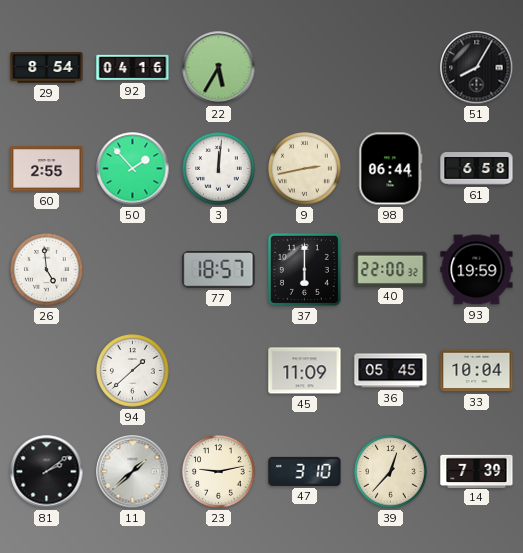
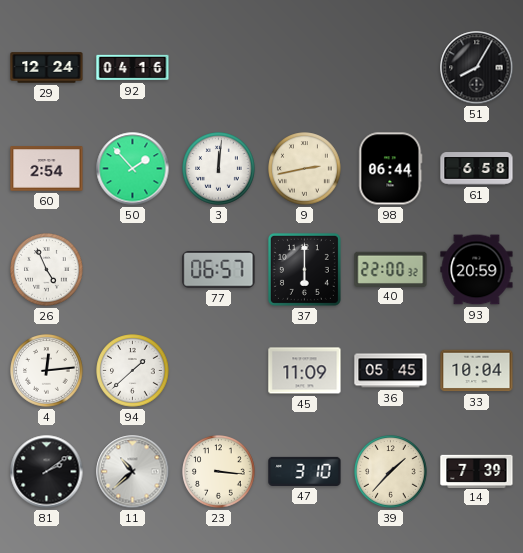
29: 8:54 -> 12:24
22: 5:35 -> none
60: 2:55 -> 2:54
26: 4:59 -> 4:56
77: 18:57 -> 06:57
93: 19:59 -> 20:59
4: none -> 12:14
11: 1:38 -> 10:38
23: 9:13 -> 3:16
39: 12:37 -> 1:37
